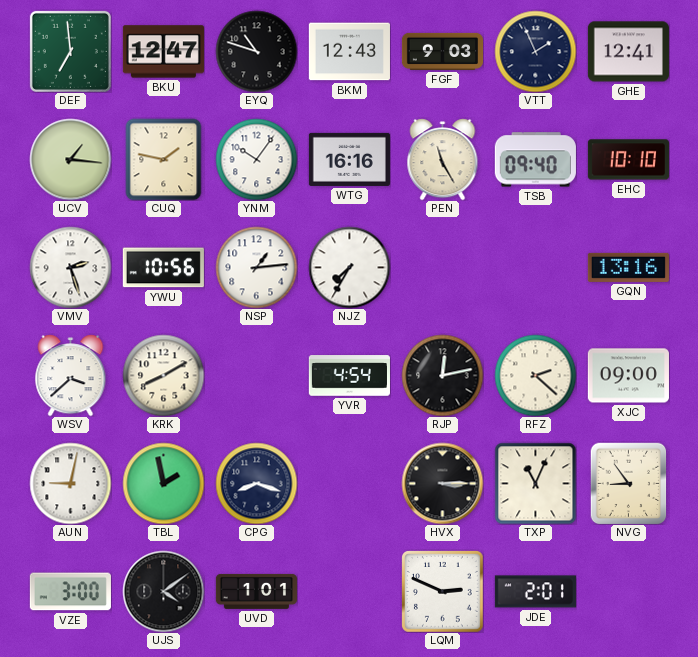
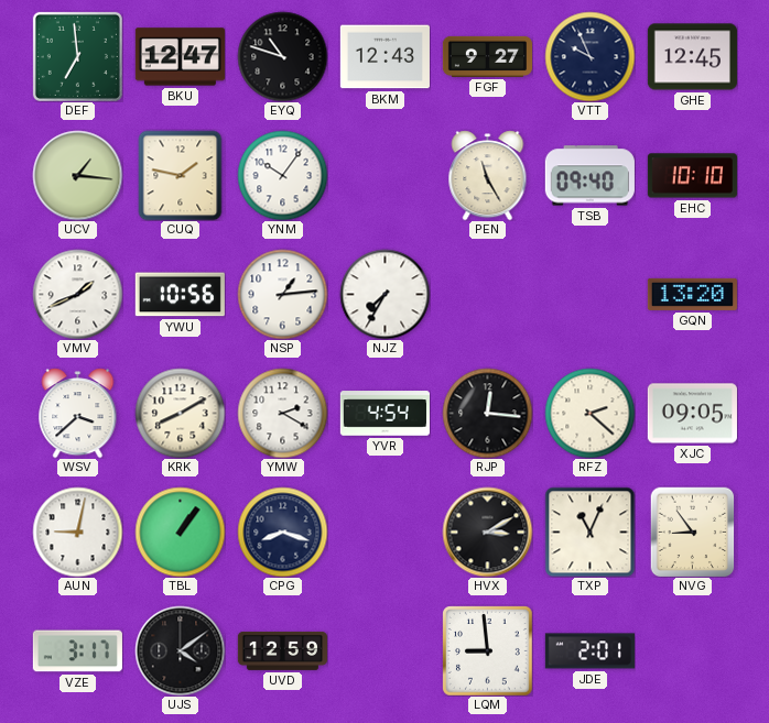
FGF: 9:03 -> 9:27
VTT: 1:56 -> 9:56
GHE: 12:41 -> 12:45
WTG: 16:16 -> none
VMV: 2:27 -> 1:41
GQN: 13:16 -> 13:20
YMW: none -> 2:20
RJP: 12:13 -> 12:16
XJC: 09:00 -> 09:05
TBL: 1:58 -> 1:06
HVX: 3:15 -> 3:10
VZE: 3:00 -> 3:17
UVD: 1:01 -> 12:59
LQM: 2:49 -> 8:59
